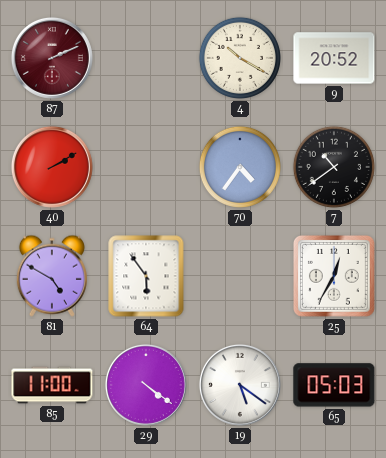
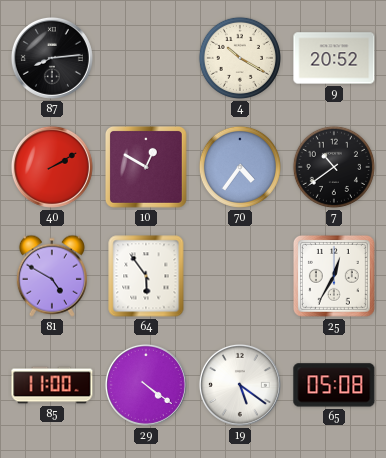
87: 2:11 -> 8:14
87 dial: burgundy -> black
10: none -> 12:50
65: 05:03 -> 05:08
